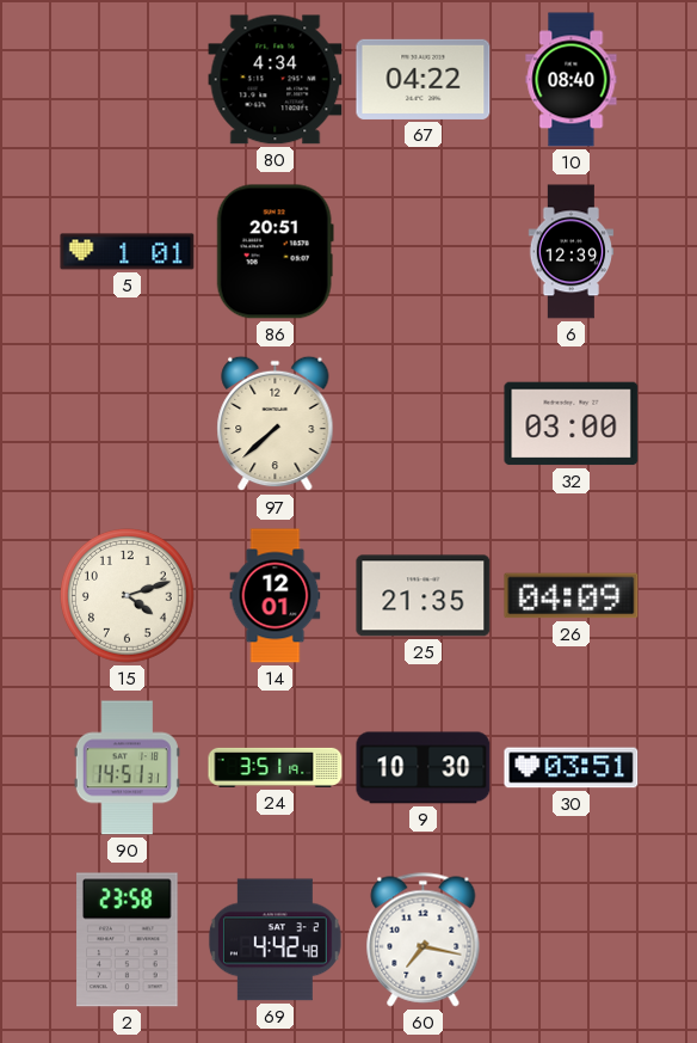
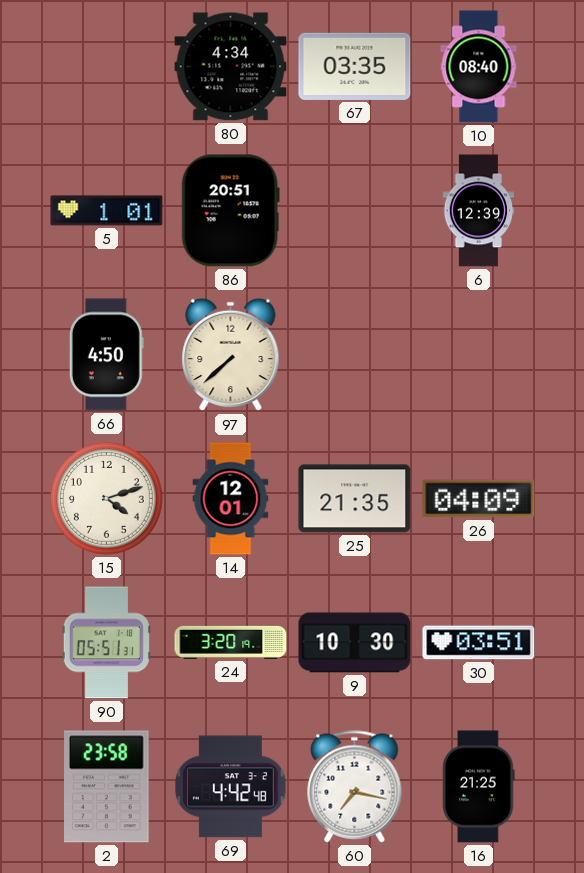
67: 04:22 -> 03:35
66: none -> 4:50
32: 03:00 -> none
90: 14:51 -> 05:51
24: 3:51 -> 3:20
16: none -> 21:25
